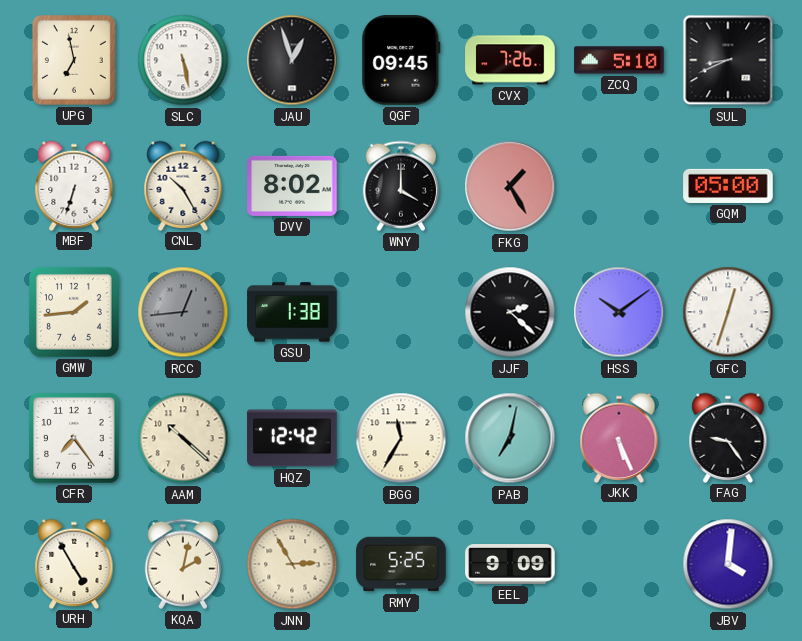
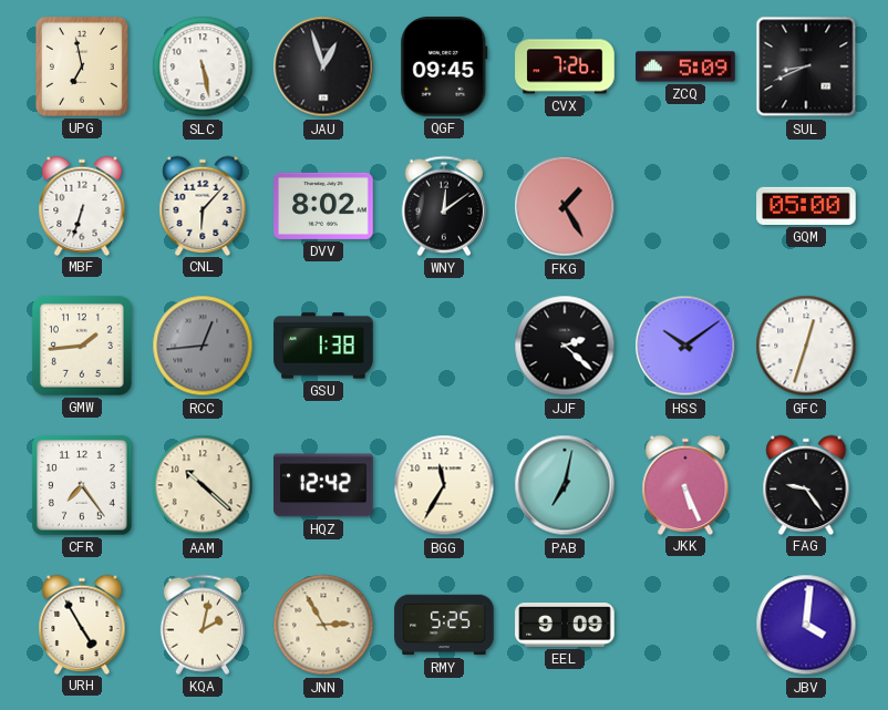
ZCQ: 5:10 -> 5:09
CNL: 10:25 -> 6:07
WNY: 4:00 -> 12:09
